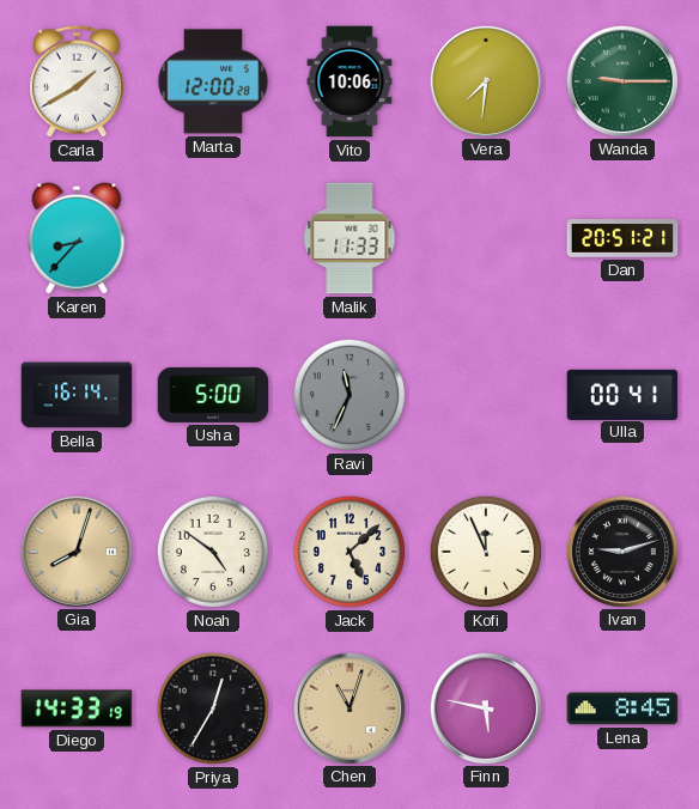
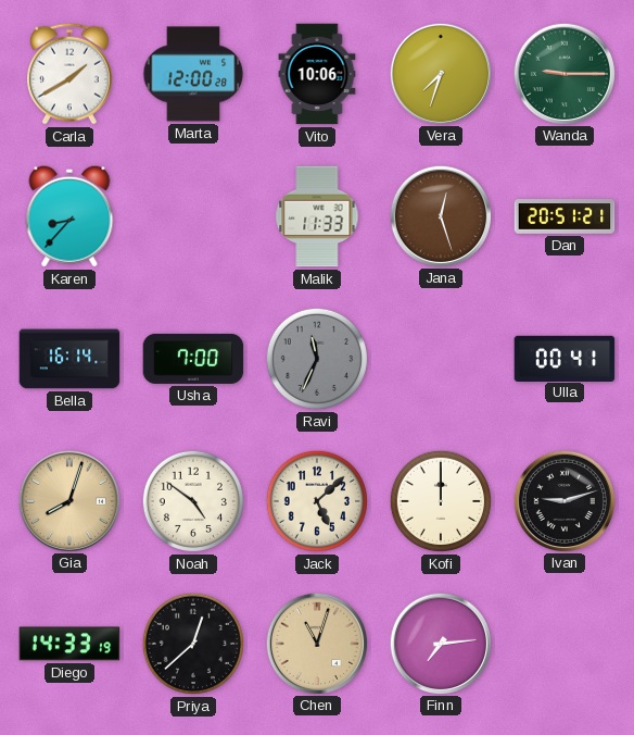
Vera: 7:31 -> 7:33
Jana: none -> 12:27
Usha: 5:00 -> 7:00
Kofi: 11:56 -> 12:00
Priya: 12:35 -> 12:38
Finn: 5:47 -> 7:14
Lena: 8:45 -> none
